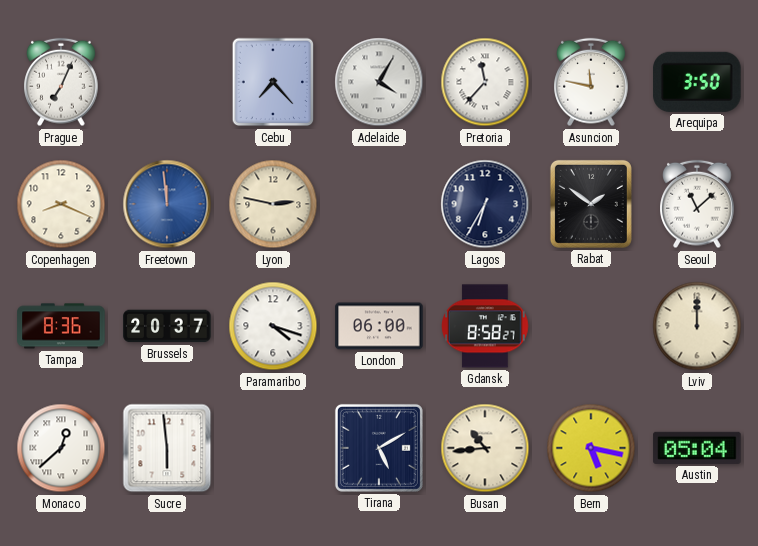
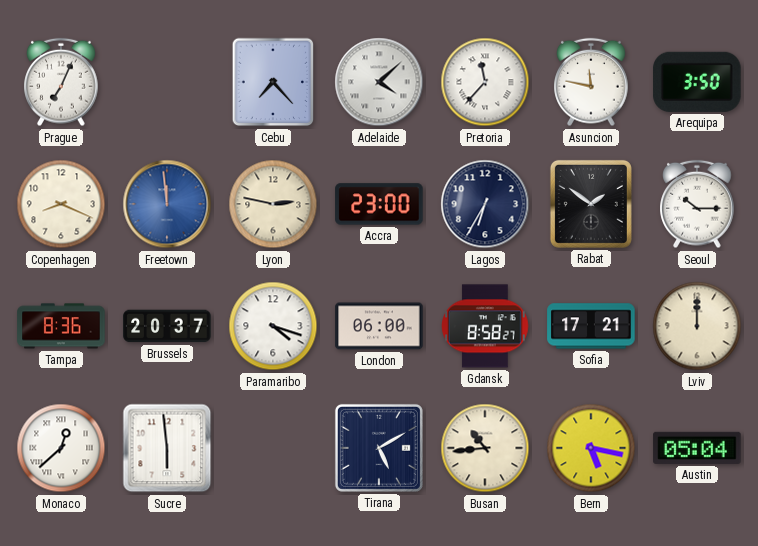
Adelaide: 4:05 -> 4:08
Accra: none -> 23:00
Seoul: 11:08 -> 10:15
Sofia: none -> 17:21
